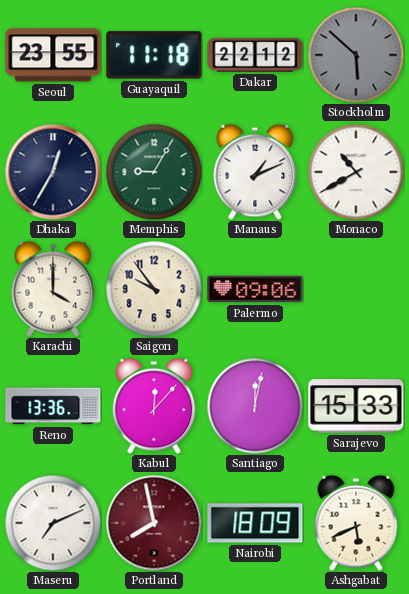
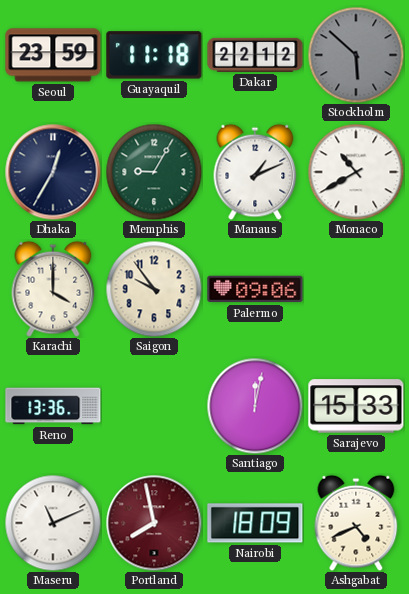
Seoul: 23:55 -> 23:59
Kabul: 12:07 -> none
Maseru: 7:11 -> 11:11
Ashgabat: 5:41 -> 4:41
